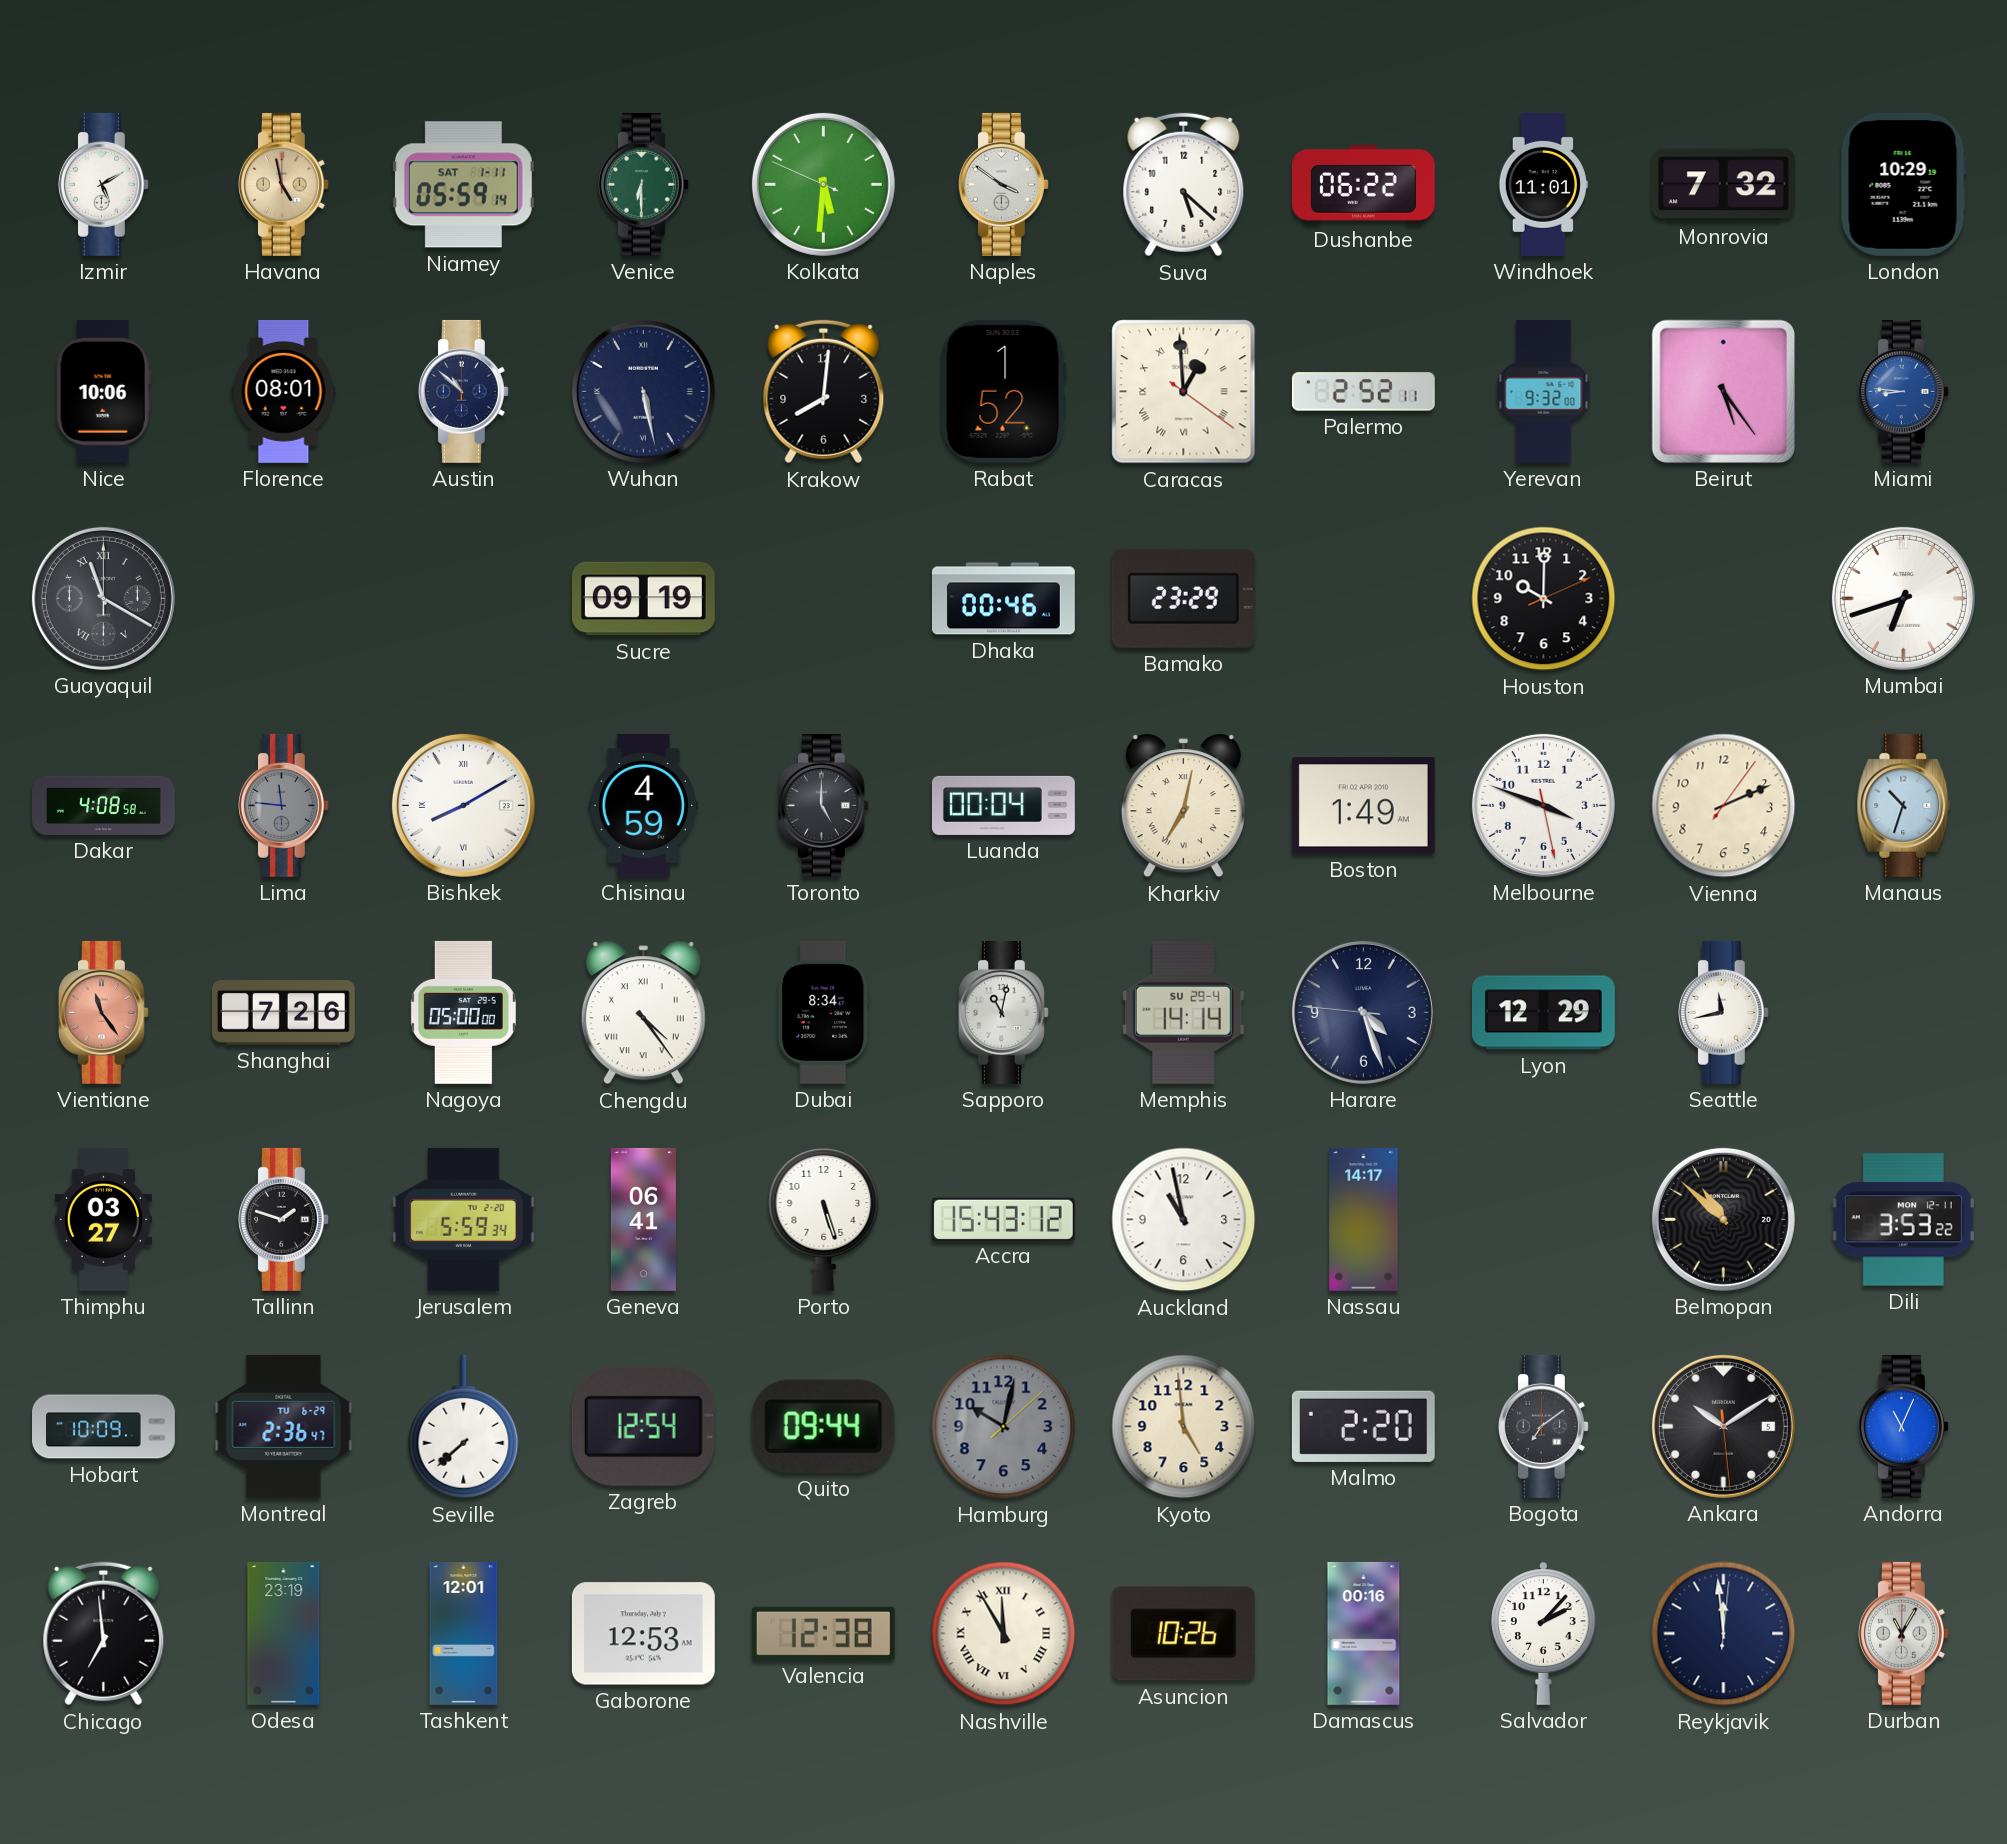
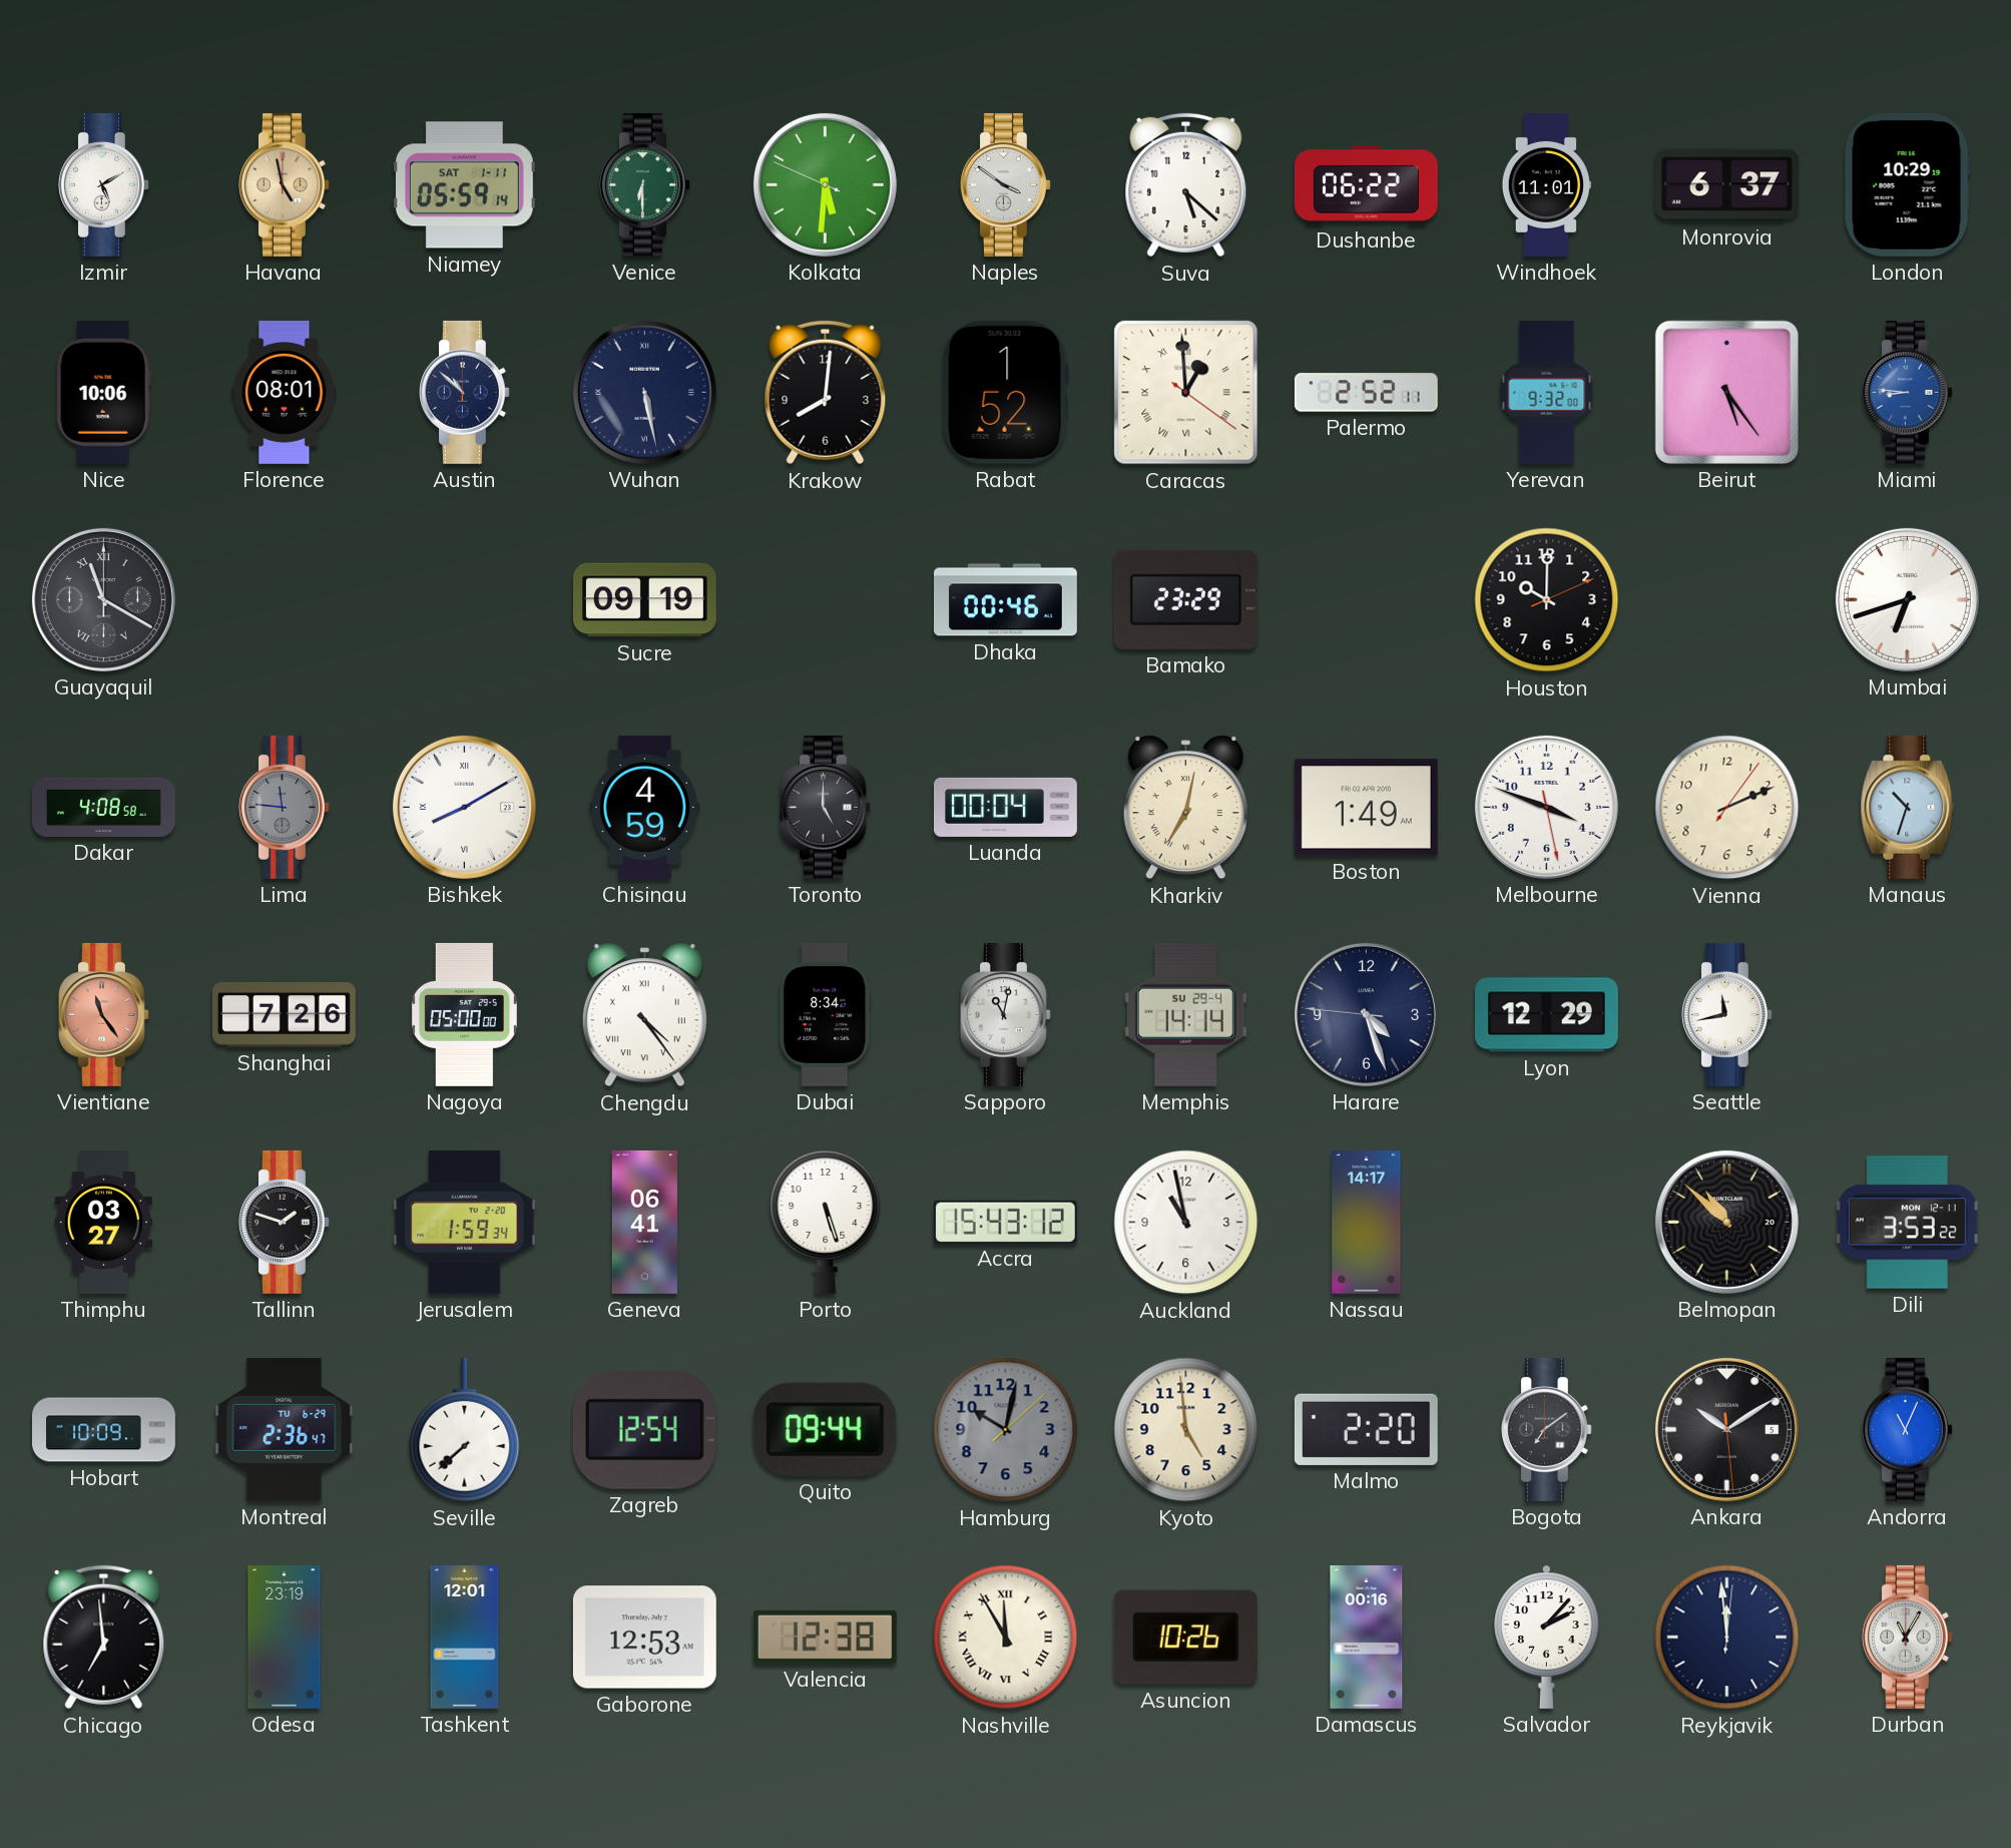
Monrovia: 7:32 -> 6:37
Jerusalem: 5:59 -> 1:59
